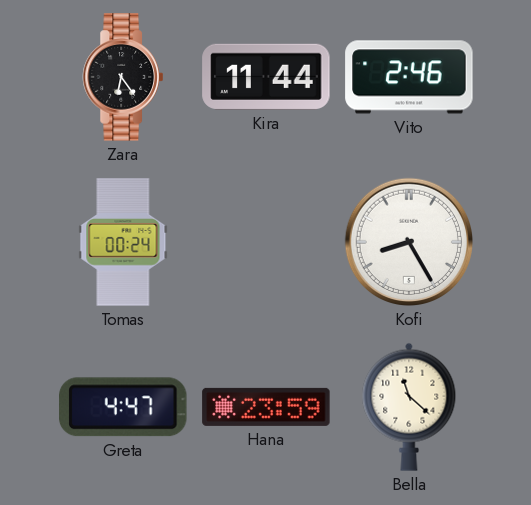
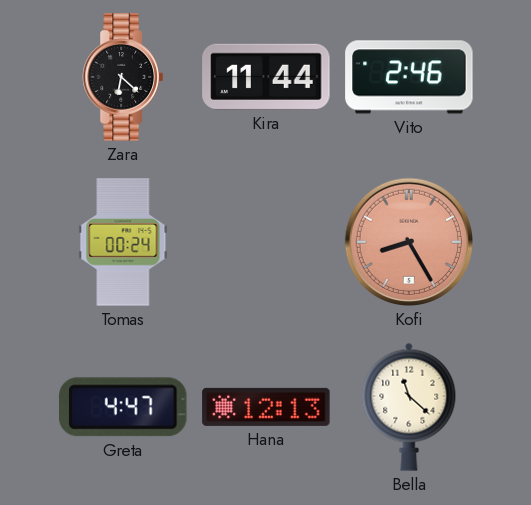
Zara: 6:24 -> 6:22
Kofi dial: white -> salmon
Hana: 23:59 -> 12:13
